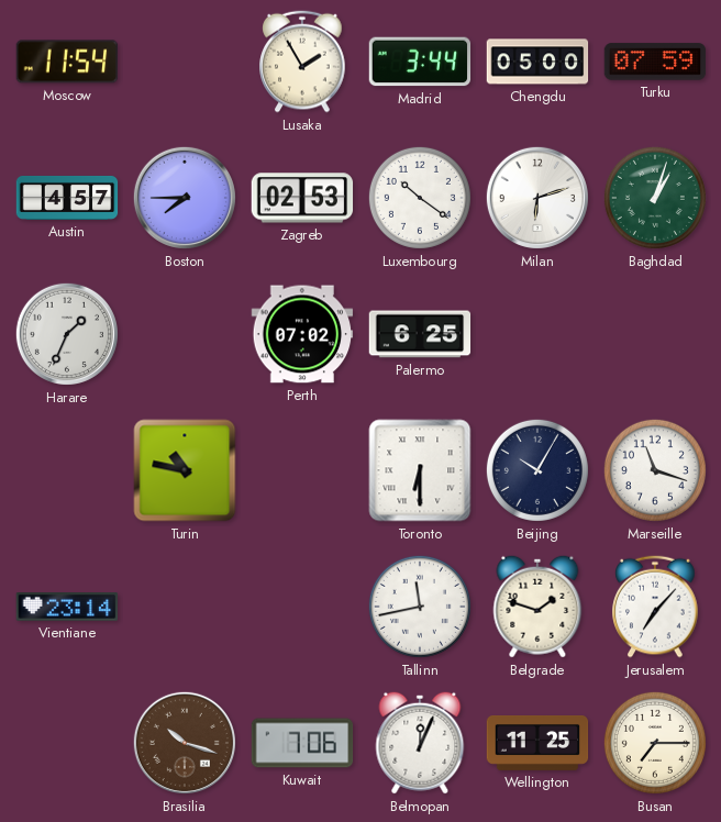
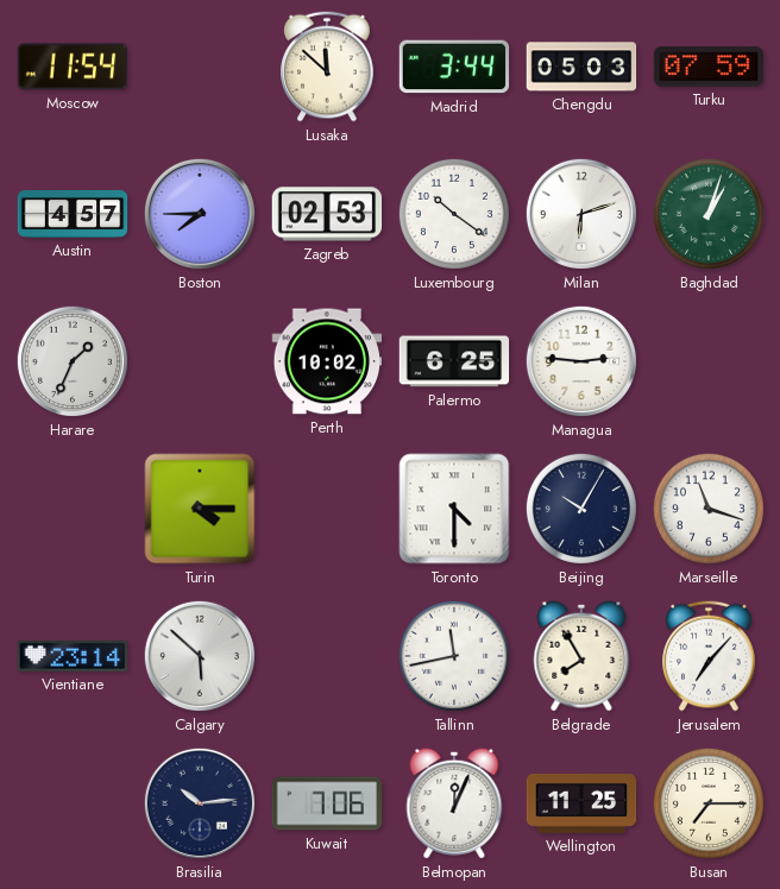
Lusaka: 1:55 -> 11:52
Chengdu: 05:00 -> 05:03
Perth: 07:02 -> 10:02
Managua: none -> 2:46
Turin: 10:47 -> 4:15
Toronto: 6:30 -> 4:30
Calgary: none -> 5:52
Belgrade: 1:48 -> 7:55
Brasilia: 10:18 -> 10:14
Brasilia dial: brown -> navy
